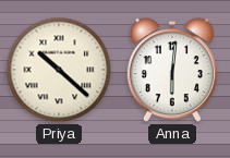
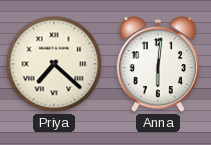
Priya: 10:22 -> 7:22
